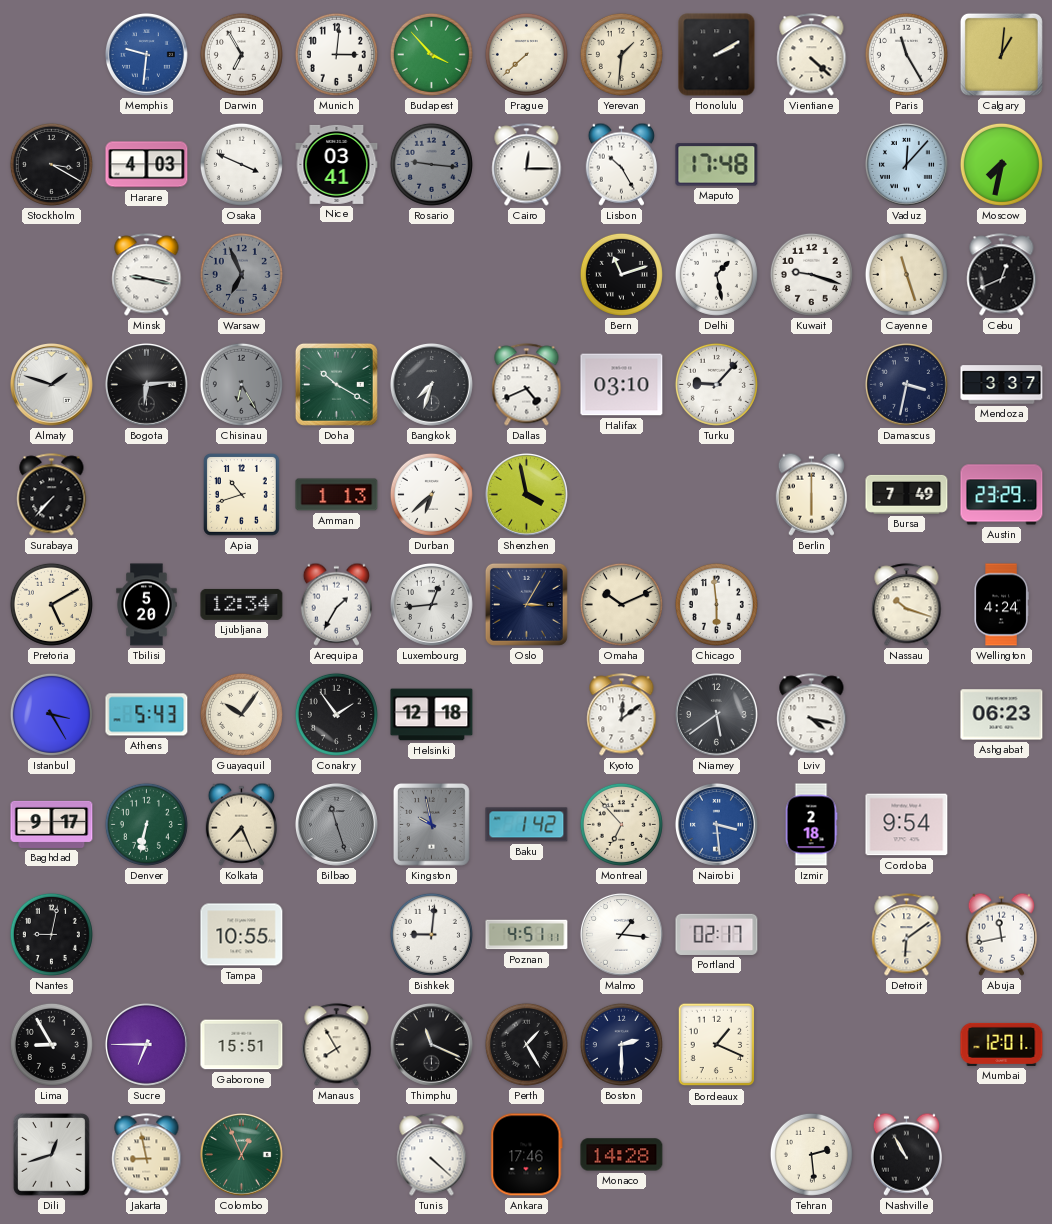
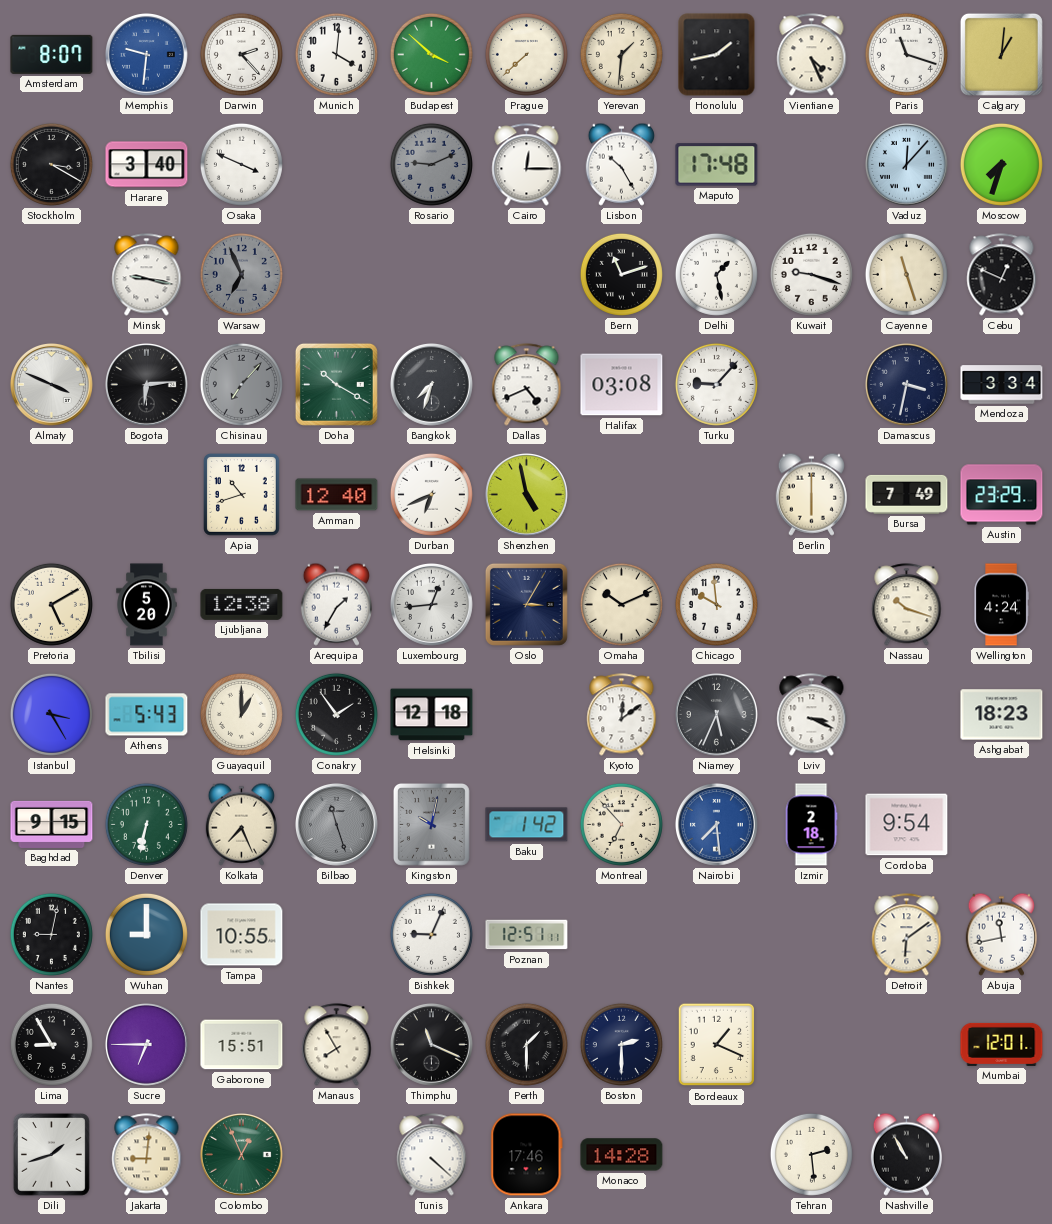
Amsterdam: none -> 8:07
Darwin: 6:55 -> 2:23
Munich: 3:01 -> 4:01
Budapest: 3:53 -> 3:52
Honolulu: 2:10 -> 1:43
Vientiane: 4:22 -> 4:26
Paris: 11:25 -> 11:18
Harare: 4:03 -> 3:40
Nice: 03:41 -> none
Rosario: 9:16 -> 9:11
Moscow: 7:32 -> 7:33
Cebu: 12:41 -> 12:49
Almaty: 1:48 -> 3:49
Chisinau: 6:25 -> 7:07
Halifax: 03:10 -> 03:08
Mendoza: 3:37 -> 3:34
Surabaya: 7:37 -> none
Amman: 1:13 -> 12:40
Durban: 6:38 -> 6:41
Shenzhen: 3:58 -> 4:58
Ljubljana: 12:34 -> 12:38
Chicago: 5:59 -> 9:59
Guayaquil: 10:06 -> 1:00
Niamey: 5:39 -> 5:34
Lviv: 4:17 -> 3:19
Ashgabat: 06:23 -> 18:23
Baghdad: 9:17 -> 9:15
Kingston: 9:58 -> 10:02
Nairobi: 3:29 -> 7:29
Wuhan: none -> 9:00
Bishkek: 9:01 -> 9:04
Poznan: 4:51 -> 12:51
Malmo: 1:16 -> none
Portland: 02:17 -> none
Perth: 1:25 -> 1:30
Dili: 12:42 -> 1:42
Jakarta: 8:58 -> 9:01
